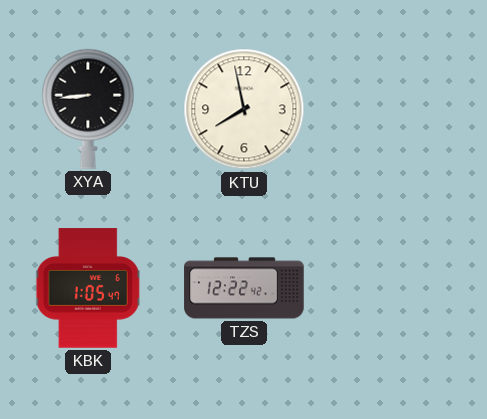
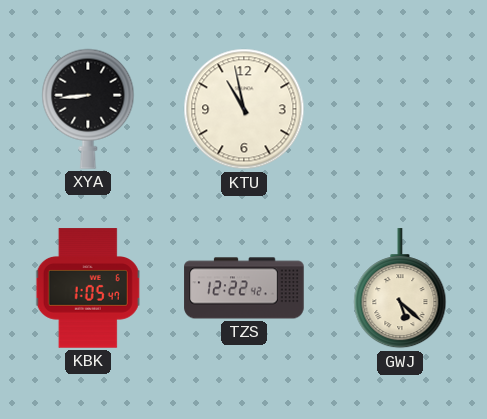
KTU: 7:58 -> 10:58
GWJ: none -> 5:22
